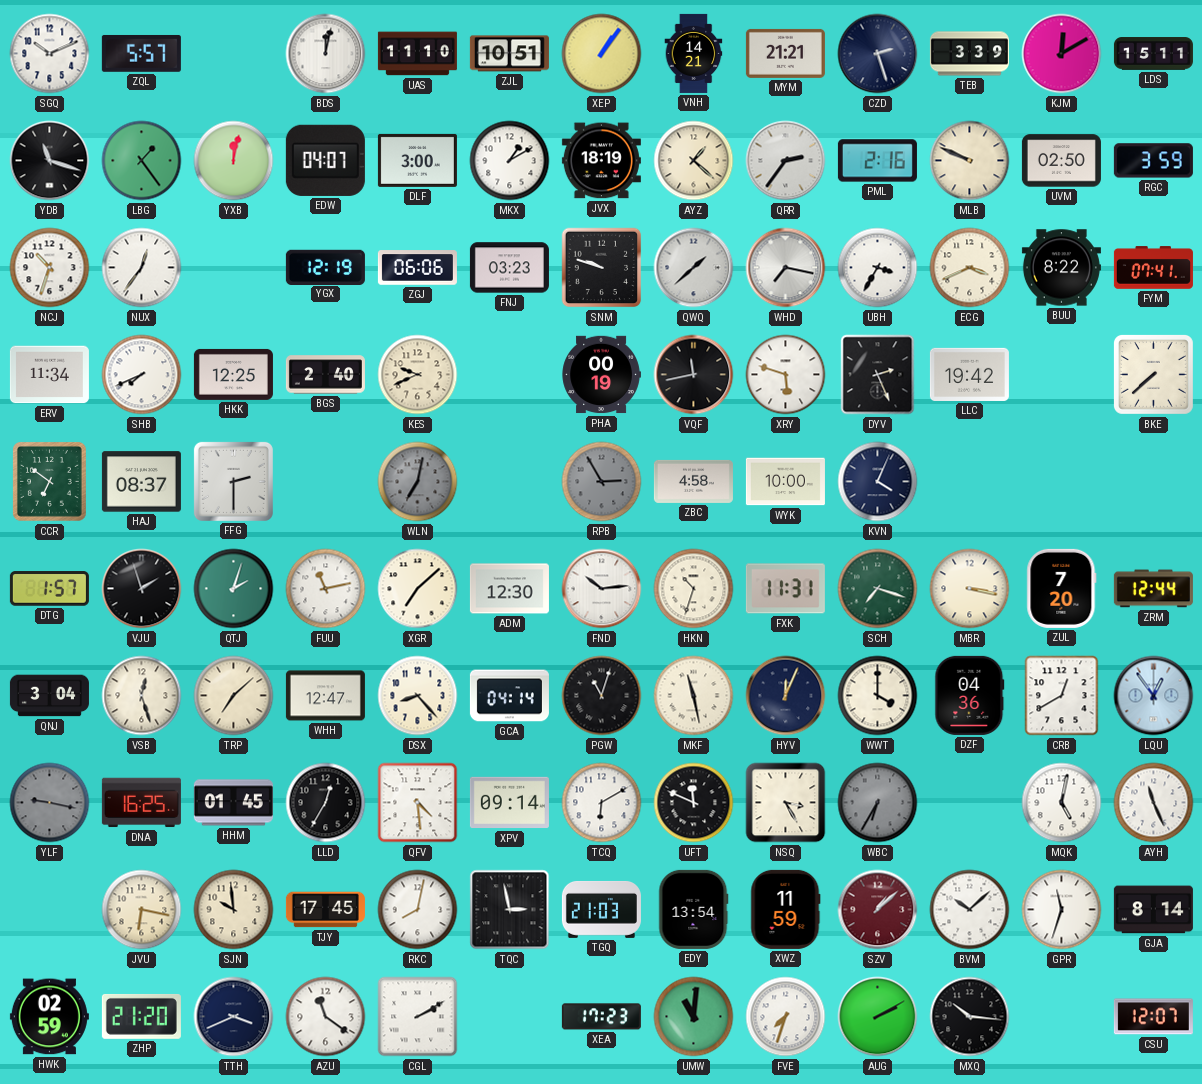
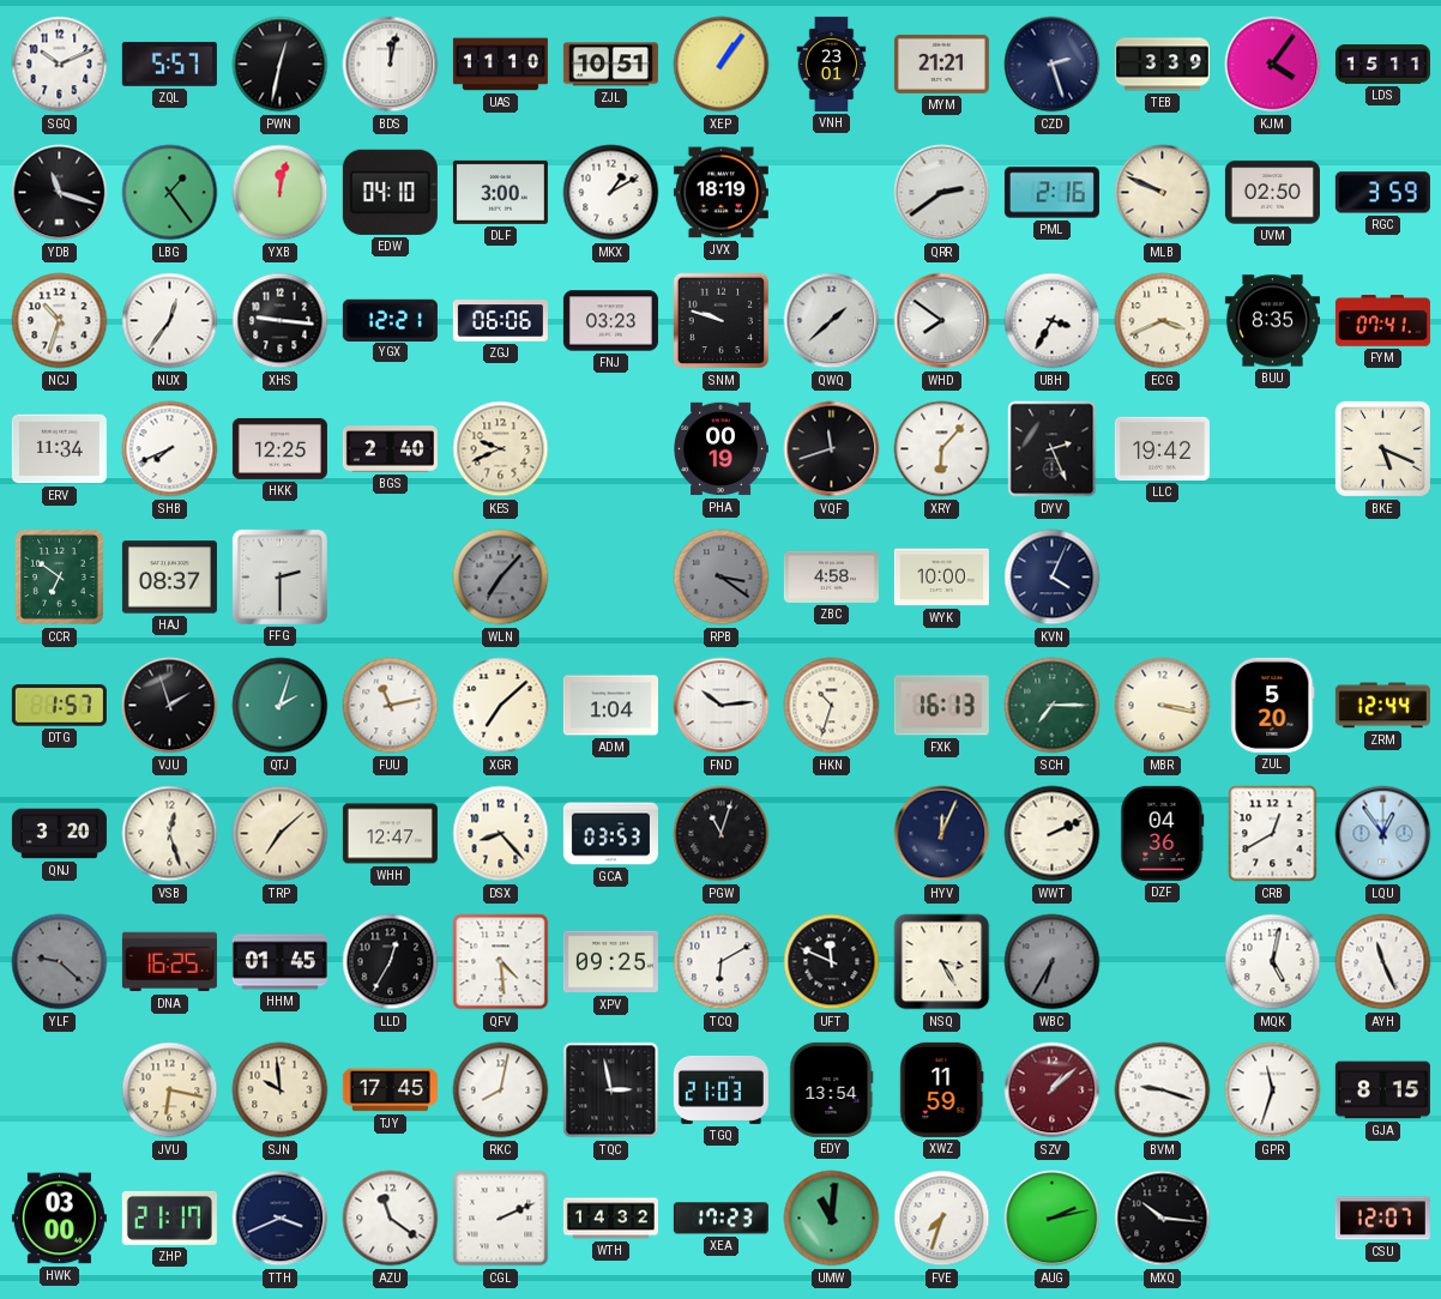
PWN: none -> 12:32
VNH: 14:21 -> 23:01
KJM: 12:10 -> 4:06
EDW: 04:07 -> 04:10
AYZ: 1:22 -> none
QRR: 2:36 -> 2:39
XHS: none -> 9:16
YGX: 12:19 -> 12:21
WHD: 7:17 -> 7:51
BUU: 8:22 -> 8:35
VQF: 11:43 -> 11:42
XRY: 5:48 -> 6:07
BKE: 7:38 -> 5:19
WLN: 7:02 -> 7:07
RPB: 2:55 -> 3:21
ADM: 12:30 -> 1:04
FXK: 11:31 -> 16:13
SCH: 7:18 -> 7:15
ZUL: 7:20 -> 5:20
QNJ: 3:04 -> 3:20
GCA: 04:14 -> 03:53
MKF: 11:28 -> none
WWT: 4:00 -> 2:11
YLF: 9:17 -> 9:22
XPV: 09:14 -> 09:25
BVM: 10:08 -> 9:18
GJA: 8:14 -> 8:15
HWK: 02:59 -> 03:00
ZHP: 21:20 -> 21:17
CGL: 2:10 -> 2:11
WTH: none -> 14:32
AUG: 2:10 -> 2:13
